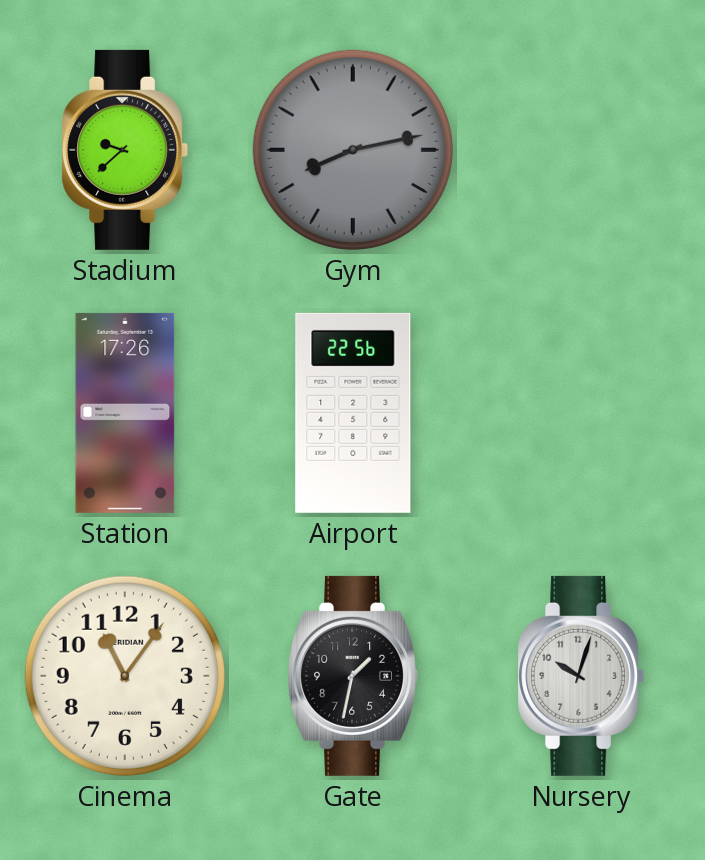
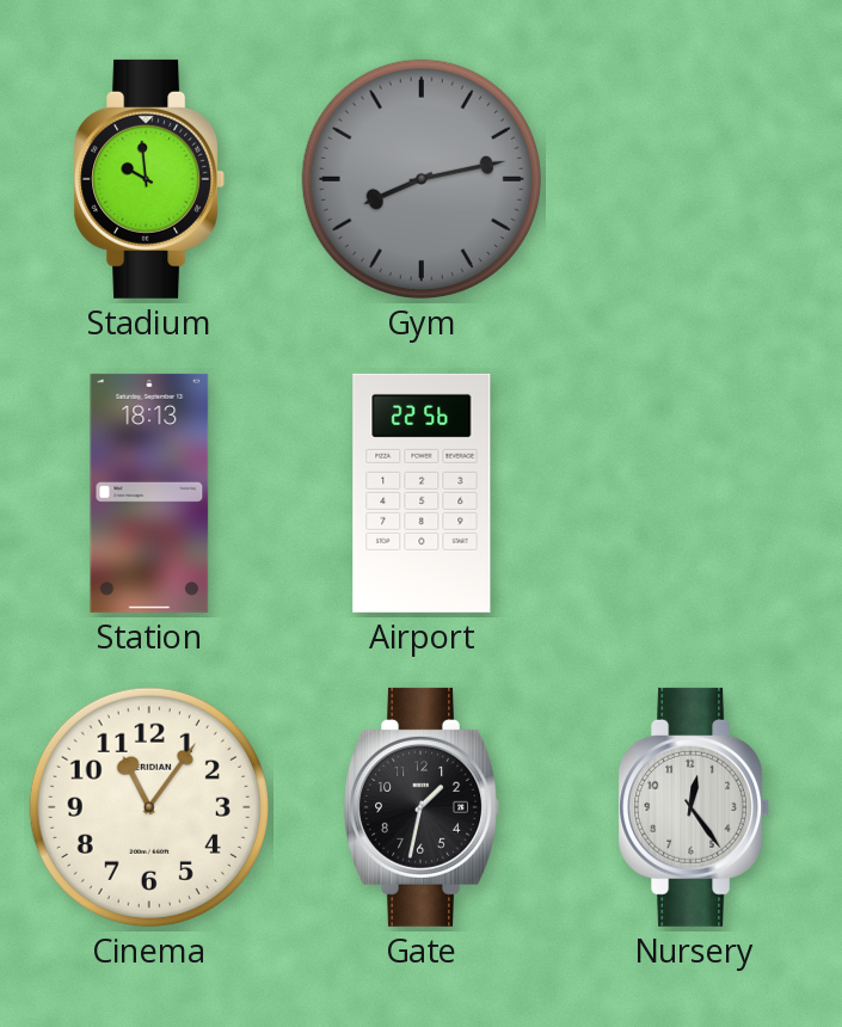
Stadium: 9:38 -> 9:59
Station: 17:26 -> 18:13
Nursery: 10:03 -> 12:24
